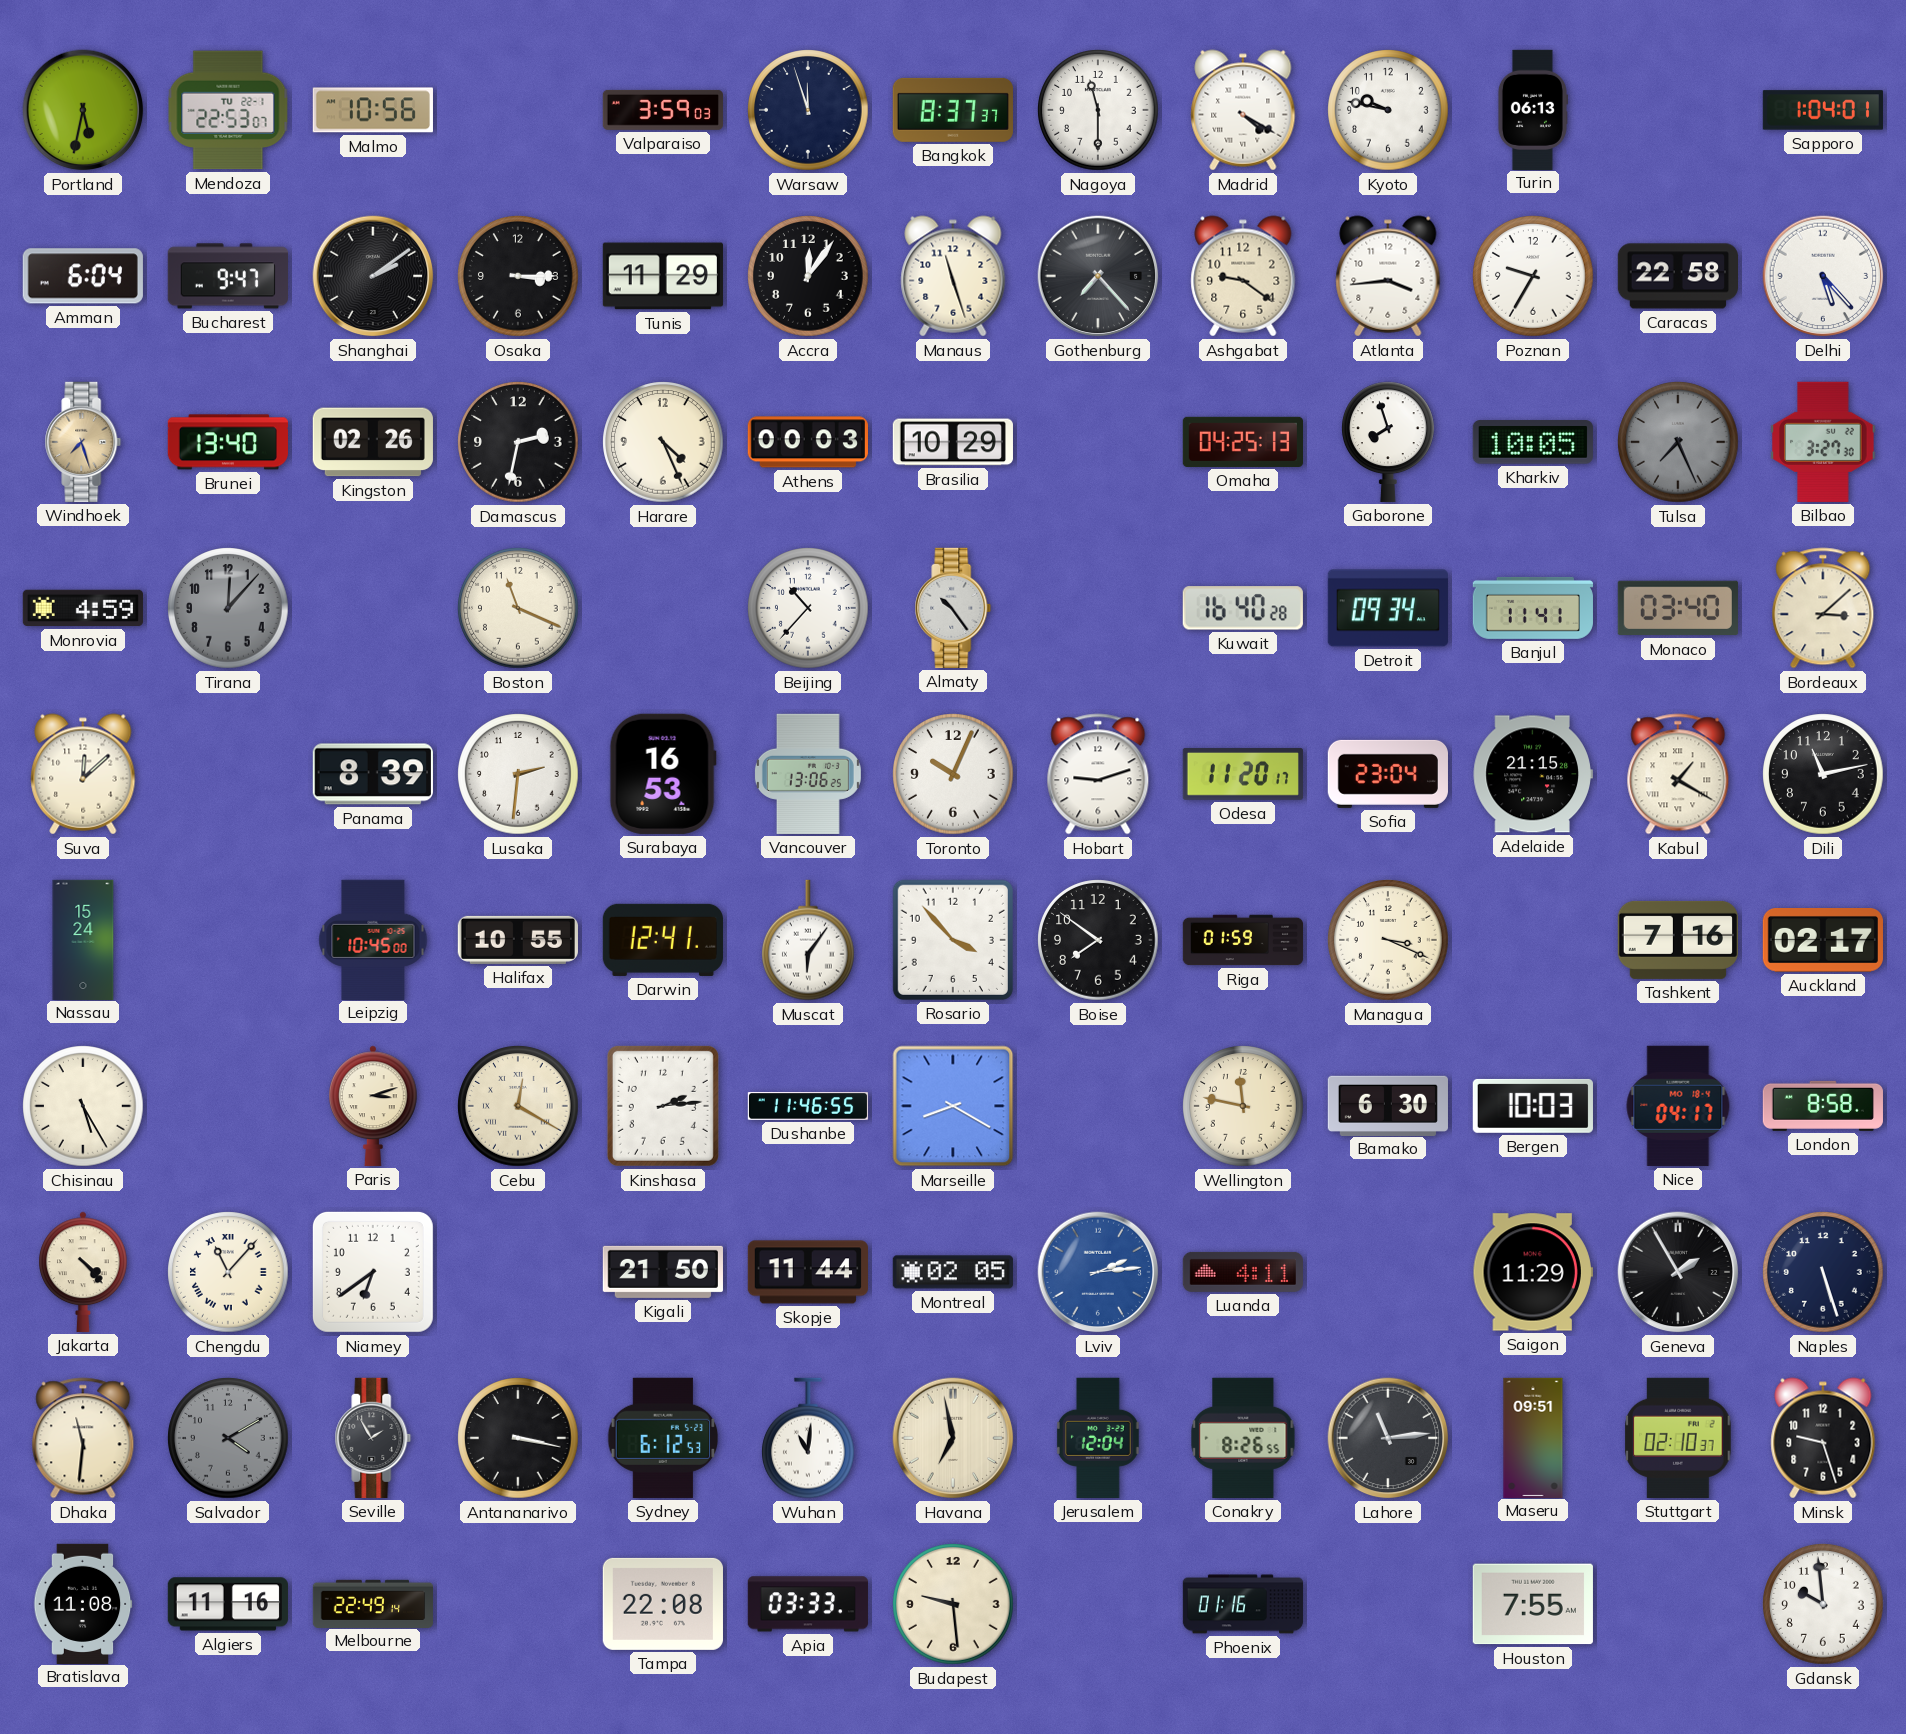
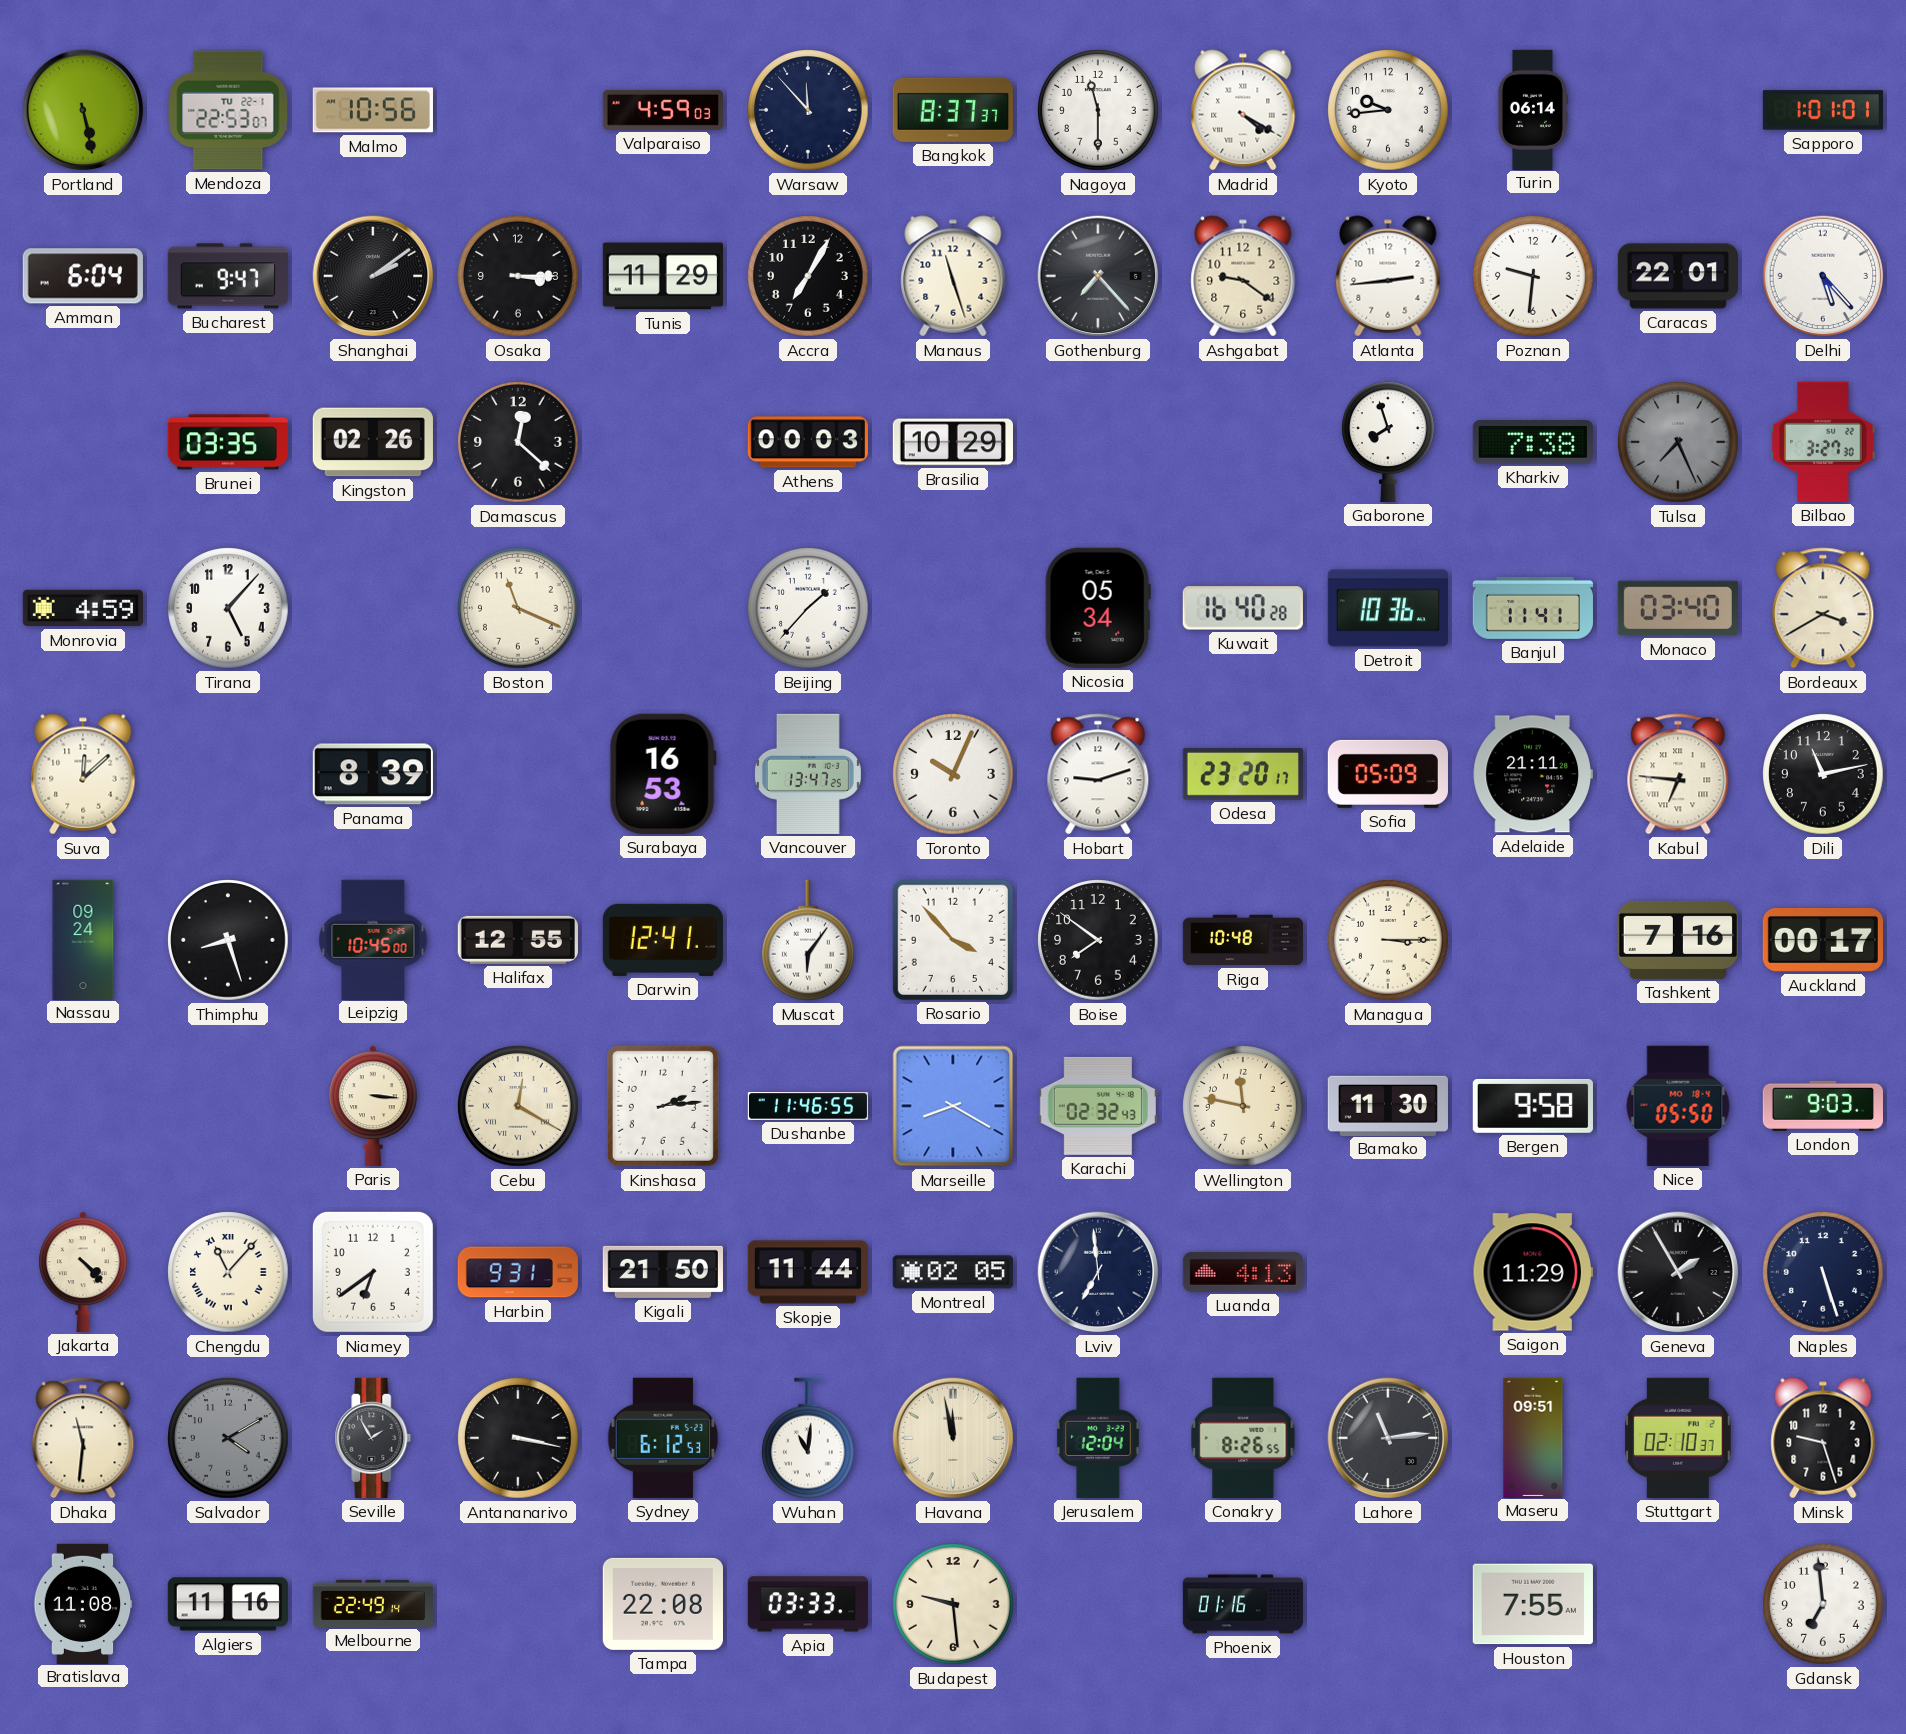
Portland: 5:32 -> 5:28
Valparaiso: 3:59 -> 4:59
Warsaw: 11:57 -> 11:53
Kyoto: 9:47 -> 9:44
Turin: 06:13 -> 06:14
Sapporo: 1:04 -> 1:01
Accra: 12:06 -> 7:05
Atlanta: 3:44 -> 2:44
Poznan: 9:35 -> 9:31
Caracas: 22:58 -> 22:01
Windhoek: 7:27 -> none
Brunei: 13:40 -> 03:35
Damascus: 2:32 -> 12:22
Harare: 4:26 -> none
Omaha: 04:25 -> none
Kharkiv: 10:05 -> 7:38
Tirana: 12:07 -> 5:07
Tirana dial: grey -> white
Beijing: 10:37 -> 1:37
Almaty: 10:24 -> none
Nicosia: none -> 05:34
Detroit: 09:34 -> 10:36
Bordeaux: 3:08 -> 3:40
Lusaka: 2:31 -> none
Vancouver: 13:06 -> 13:47
Odesa: 11:20 -> 23:20
Sofia: 23:04 -> 05:09
Adelaide: 21:15 -> 21:11
Kabul: 1:20 -> 6:46
Nassau: 15:24 -> 09:24
Thimphu: none -> 8:27
Halifax: 10:55 -> 12:55
Riga: 01:59 -> 10:48
Managua: 3:19 -> 3:15
Auckland: 02:17 -> 00:17
Chisinau: 5:25 -> none
Paris: 3:12 -> 3:16
Karachi: none -> 02:32
Bamako: 6:30 -> 11:30
Bergen: 10:03 -> 9:58
Nice: 04:17 -> 05:50
London: 8:58 -> 9:03
Harbin: none -> 9:31
Lviv: 2:14 -> 6:59
Lviv dial: blue -> navy
Luanda: 4:11 -> 4:13
Havana: 6:58 -> 11:58
Gdansk: 9:59 -> 6:59
